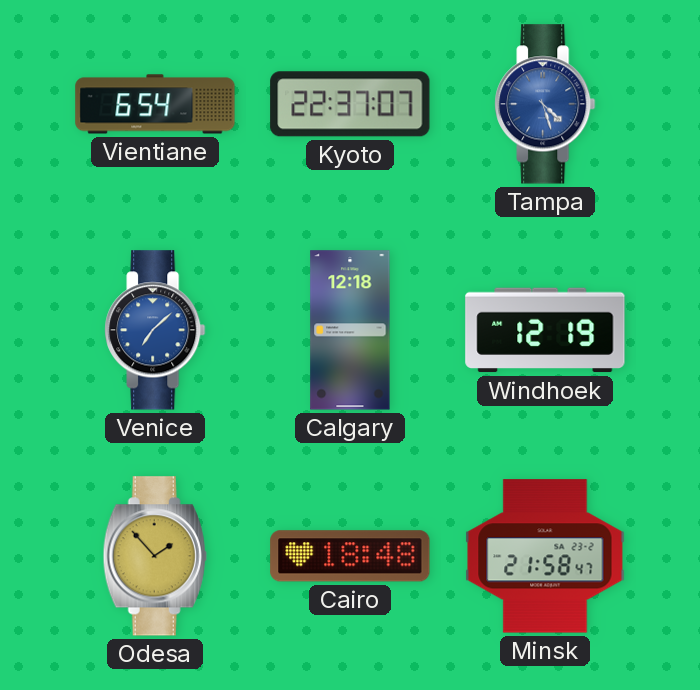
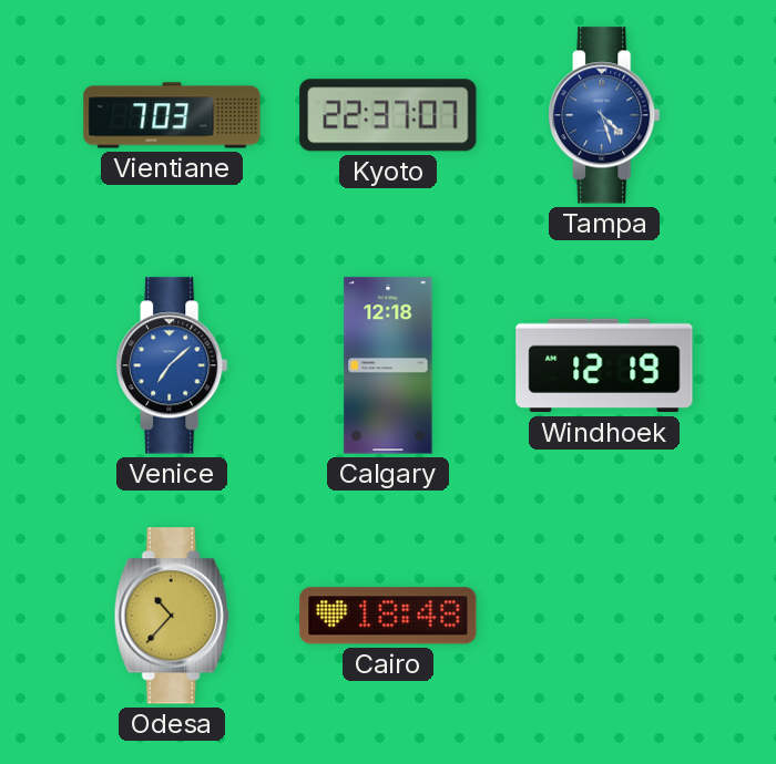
Vientiane: 6:54 -> 7:03
Odesa: 1:53 -> 10:37
Minsk: 21:58 -> none
